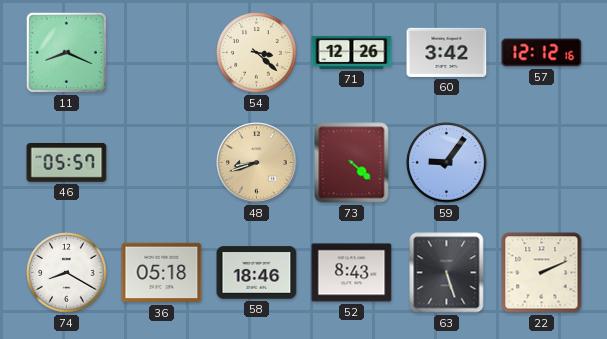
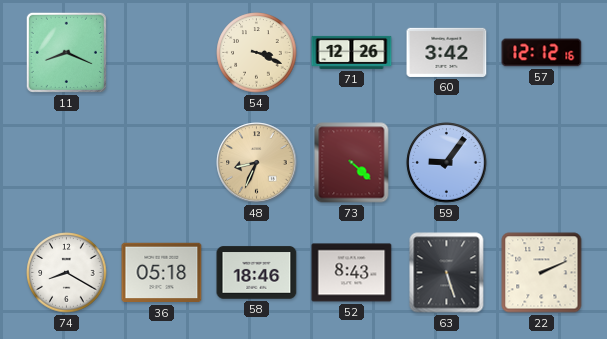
54: 3:22 -> 3:19
46: 05:57 -> none
48: 8:42 -> 8:34
